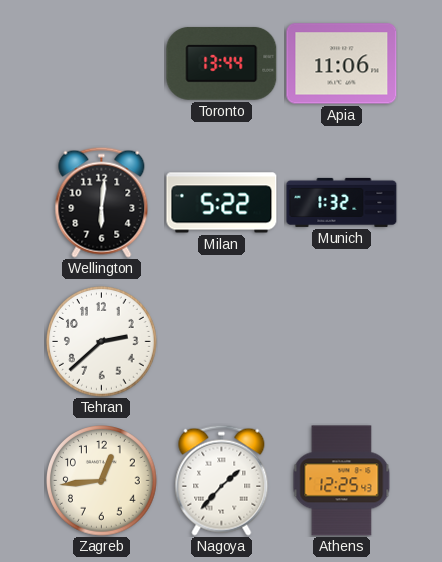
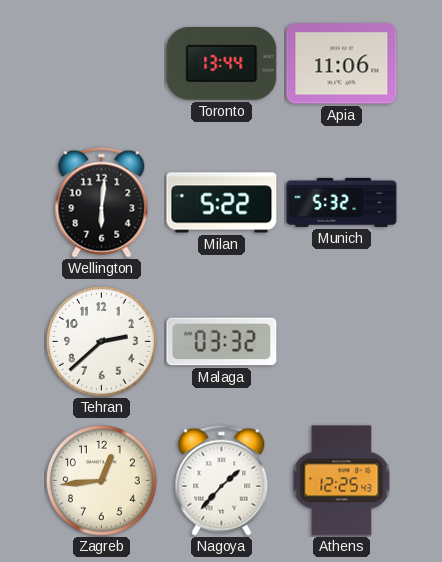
Munich: 1:32 -> 5:32
Malaga: none -> 03:32
